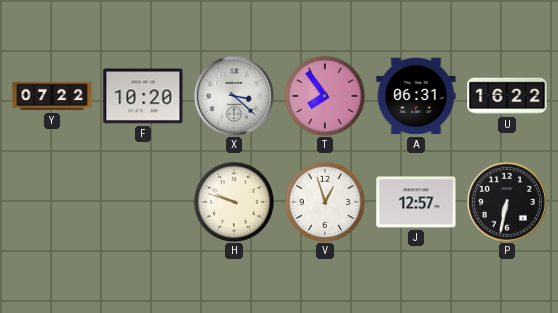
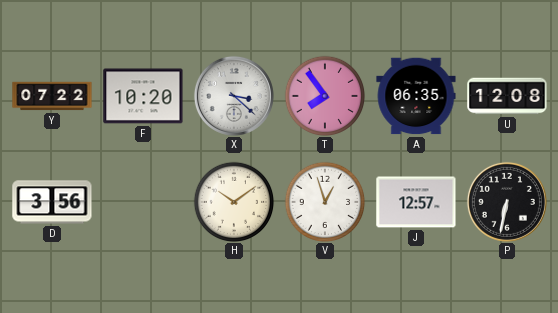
A: 06:31 -> 06:35
U: 16:22 -> 12:08
D: none -> 3:56
H: 9:48 -> 10:09
